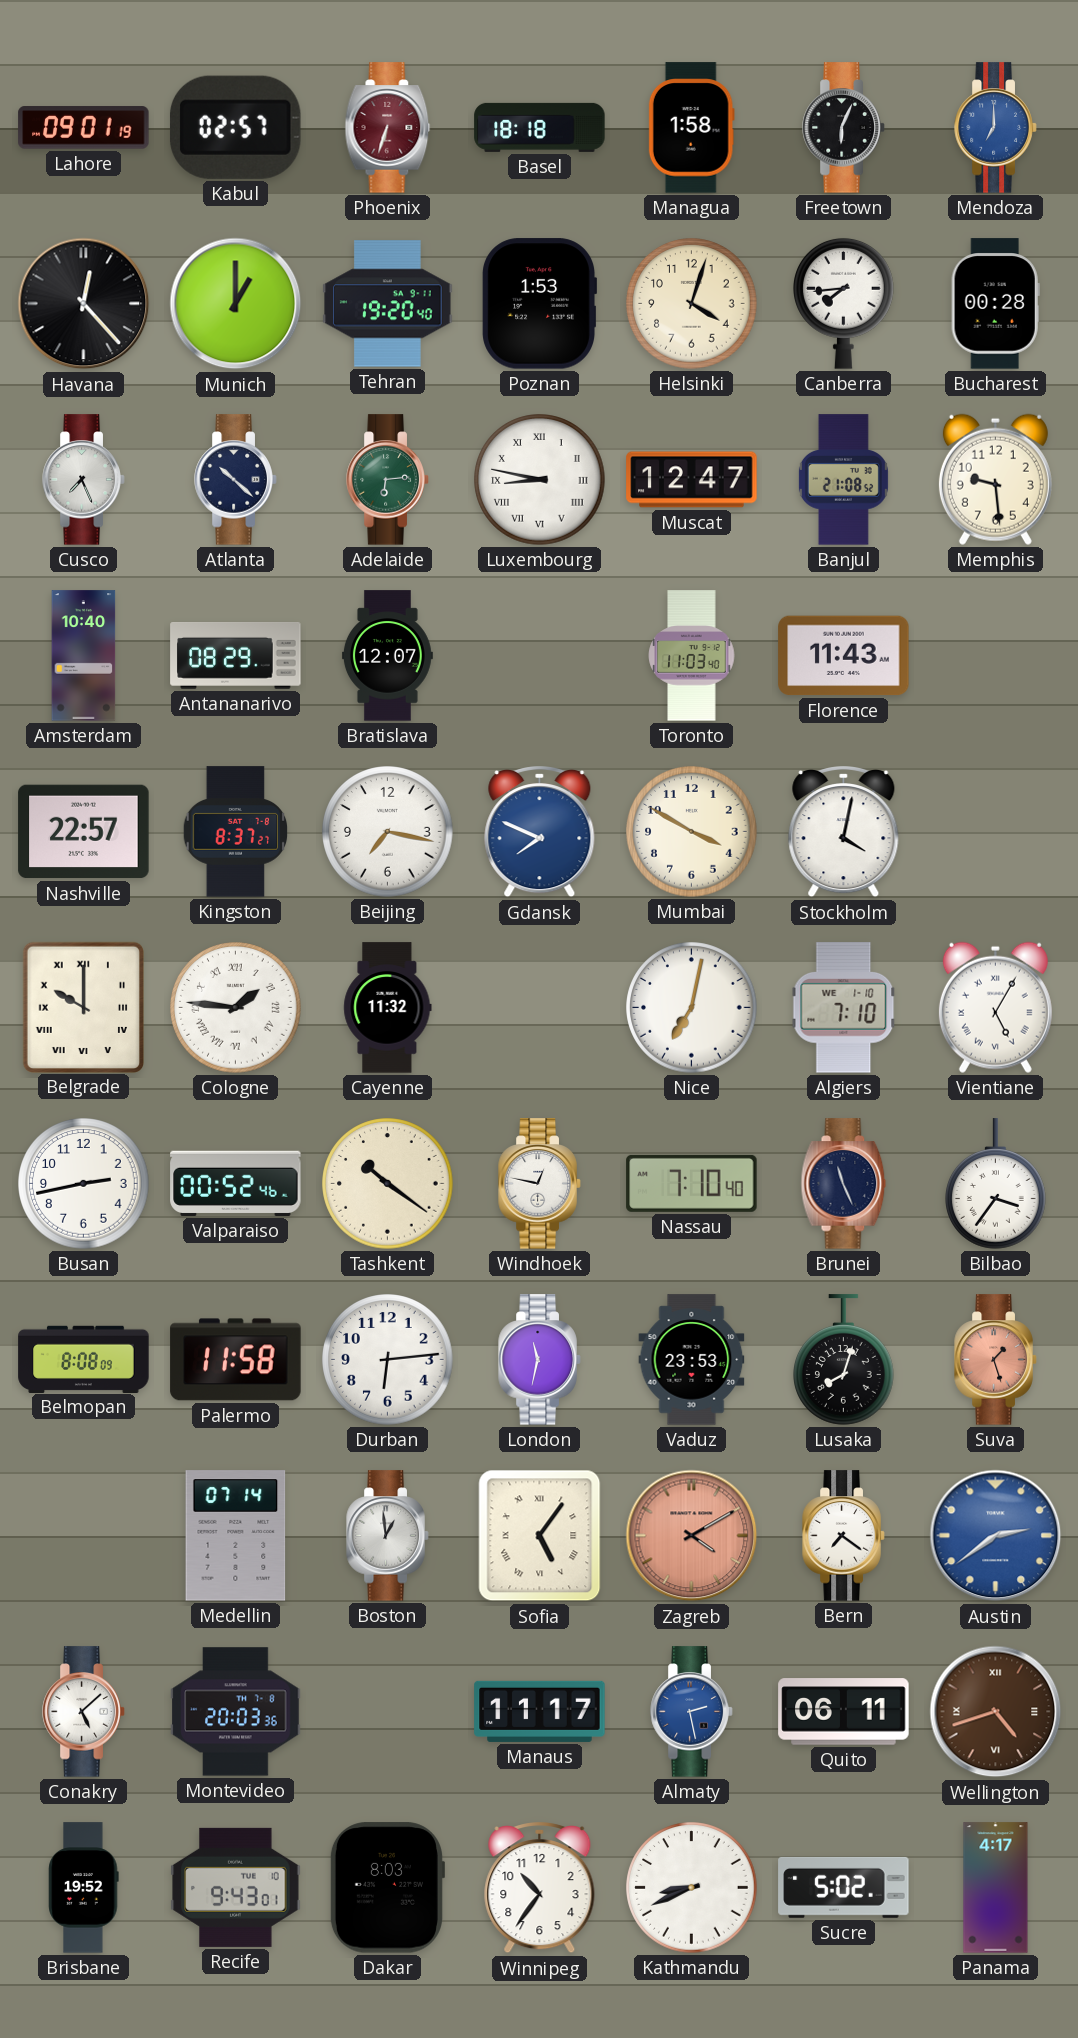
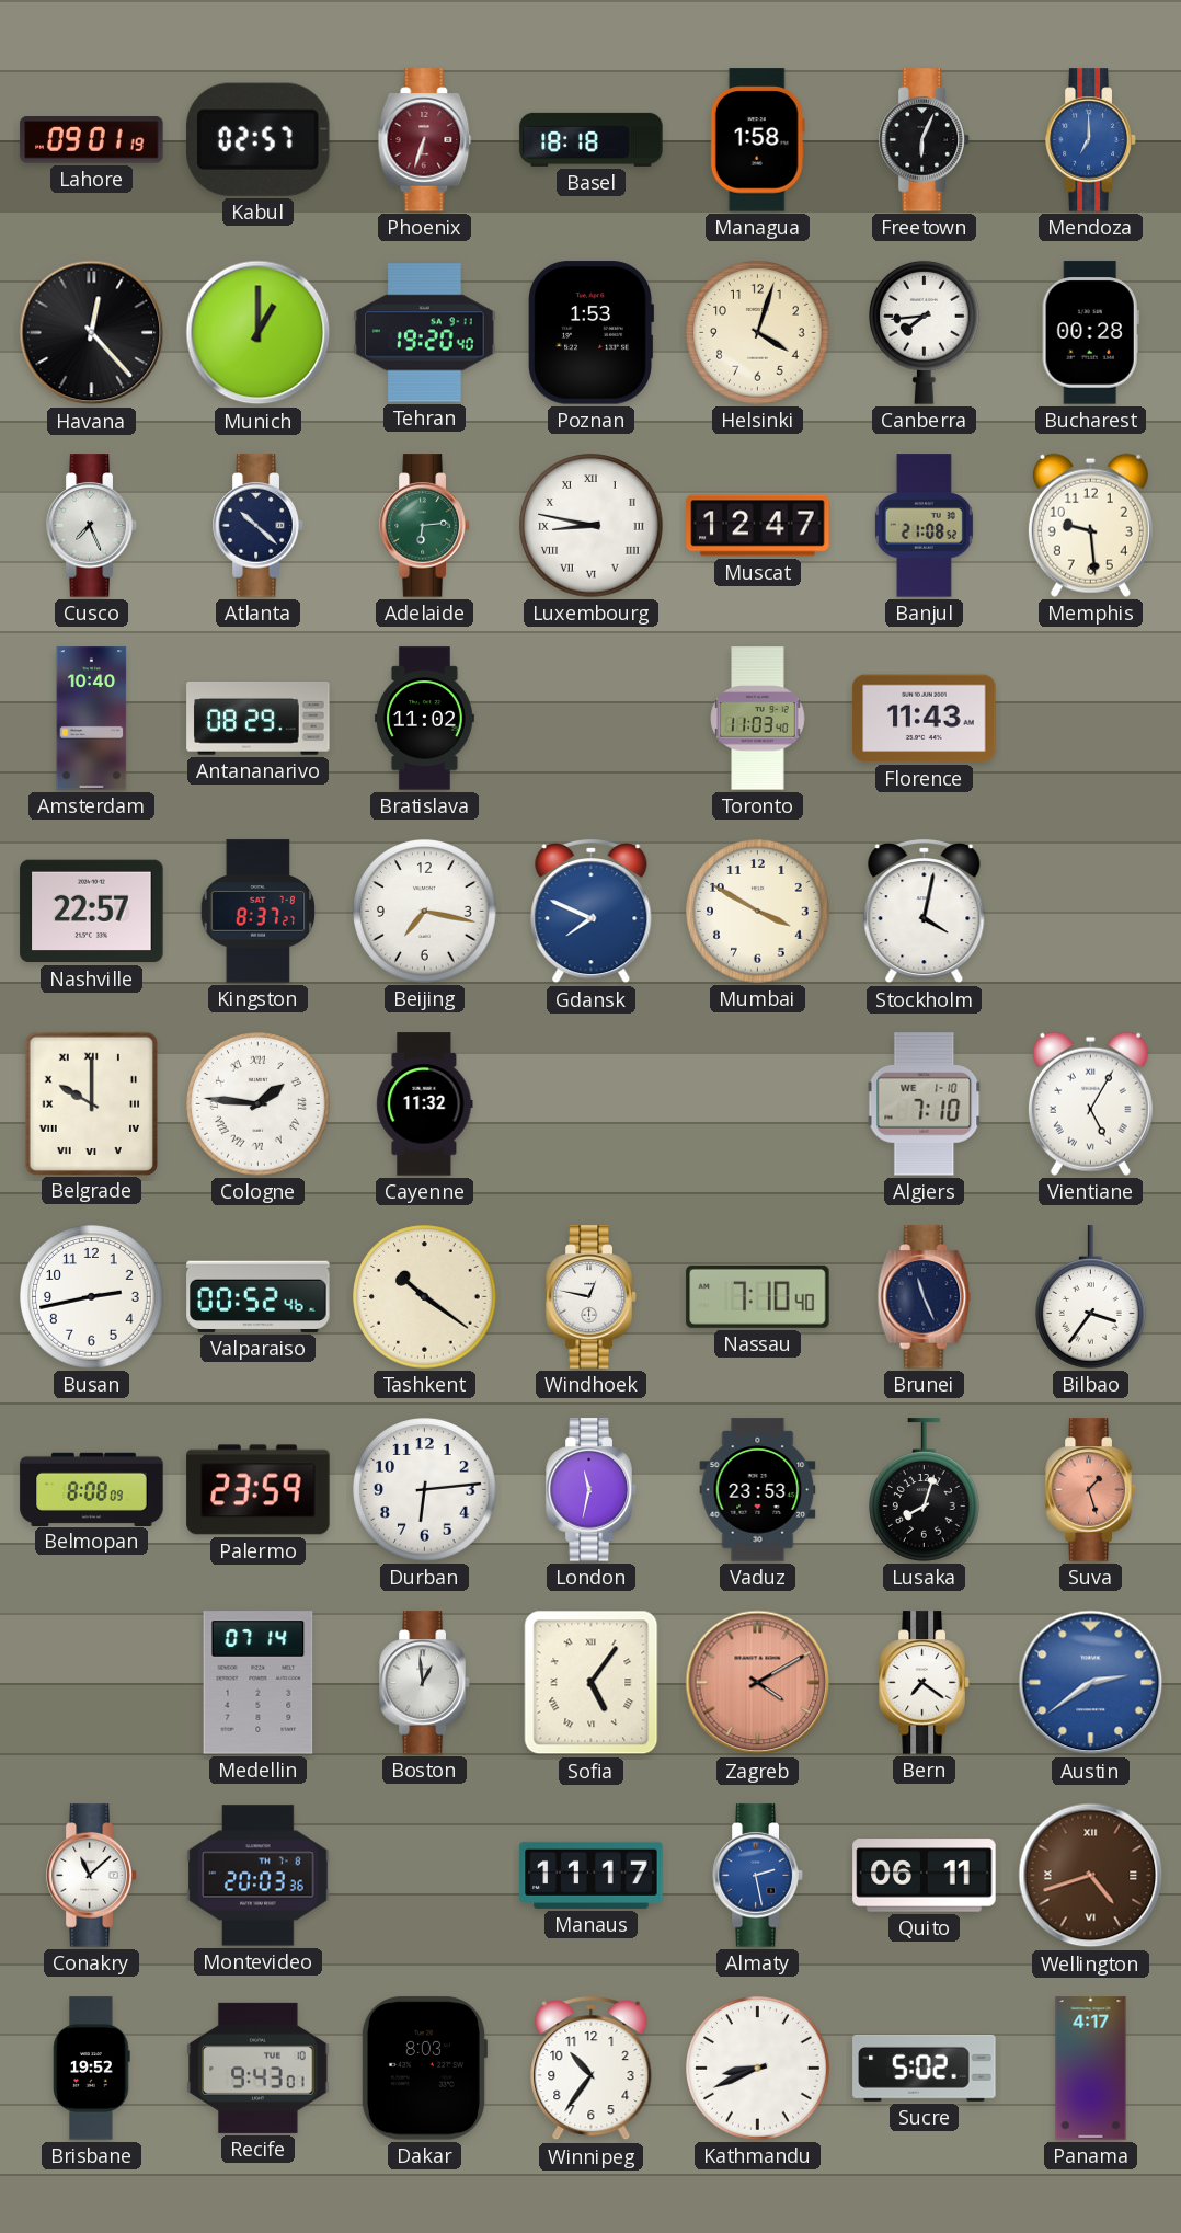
Bratislava: 12:07 -> 11:02
Nice: 7:02 -> none
Palermo: 11:58 -> 23:59
Conakry: 5:08 -> 11:08
